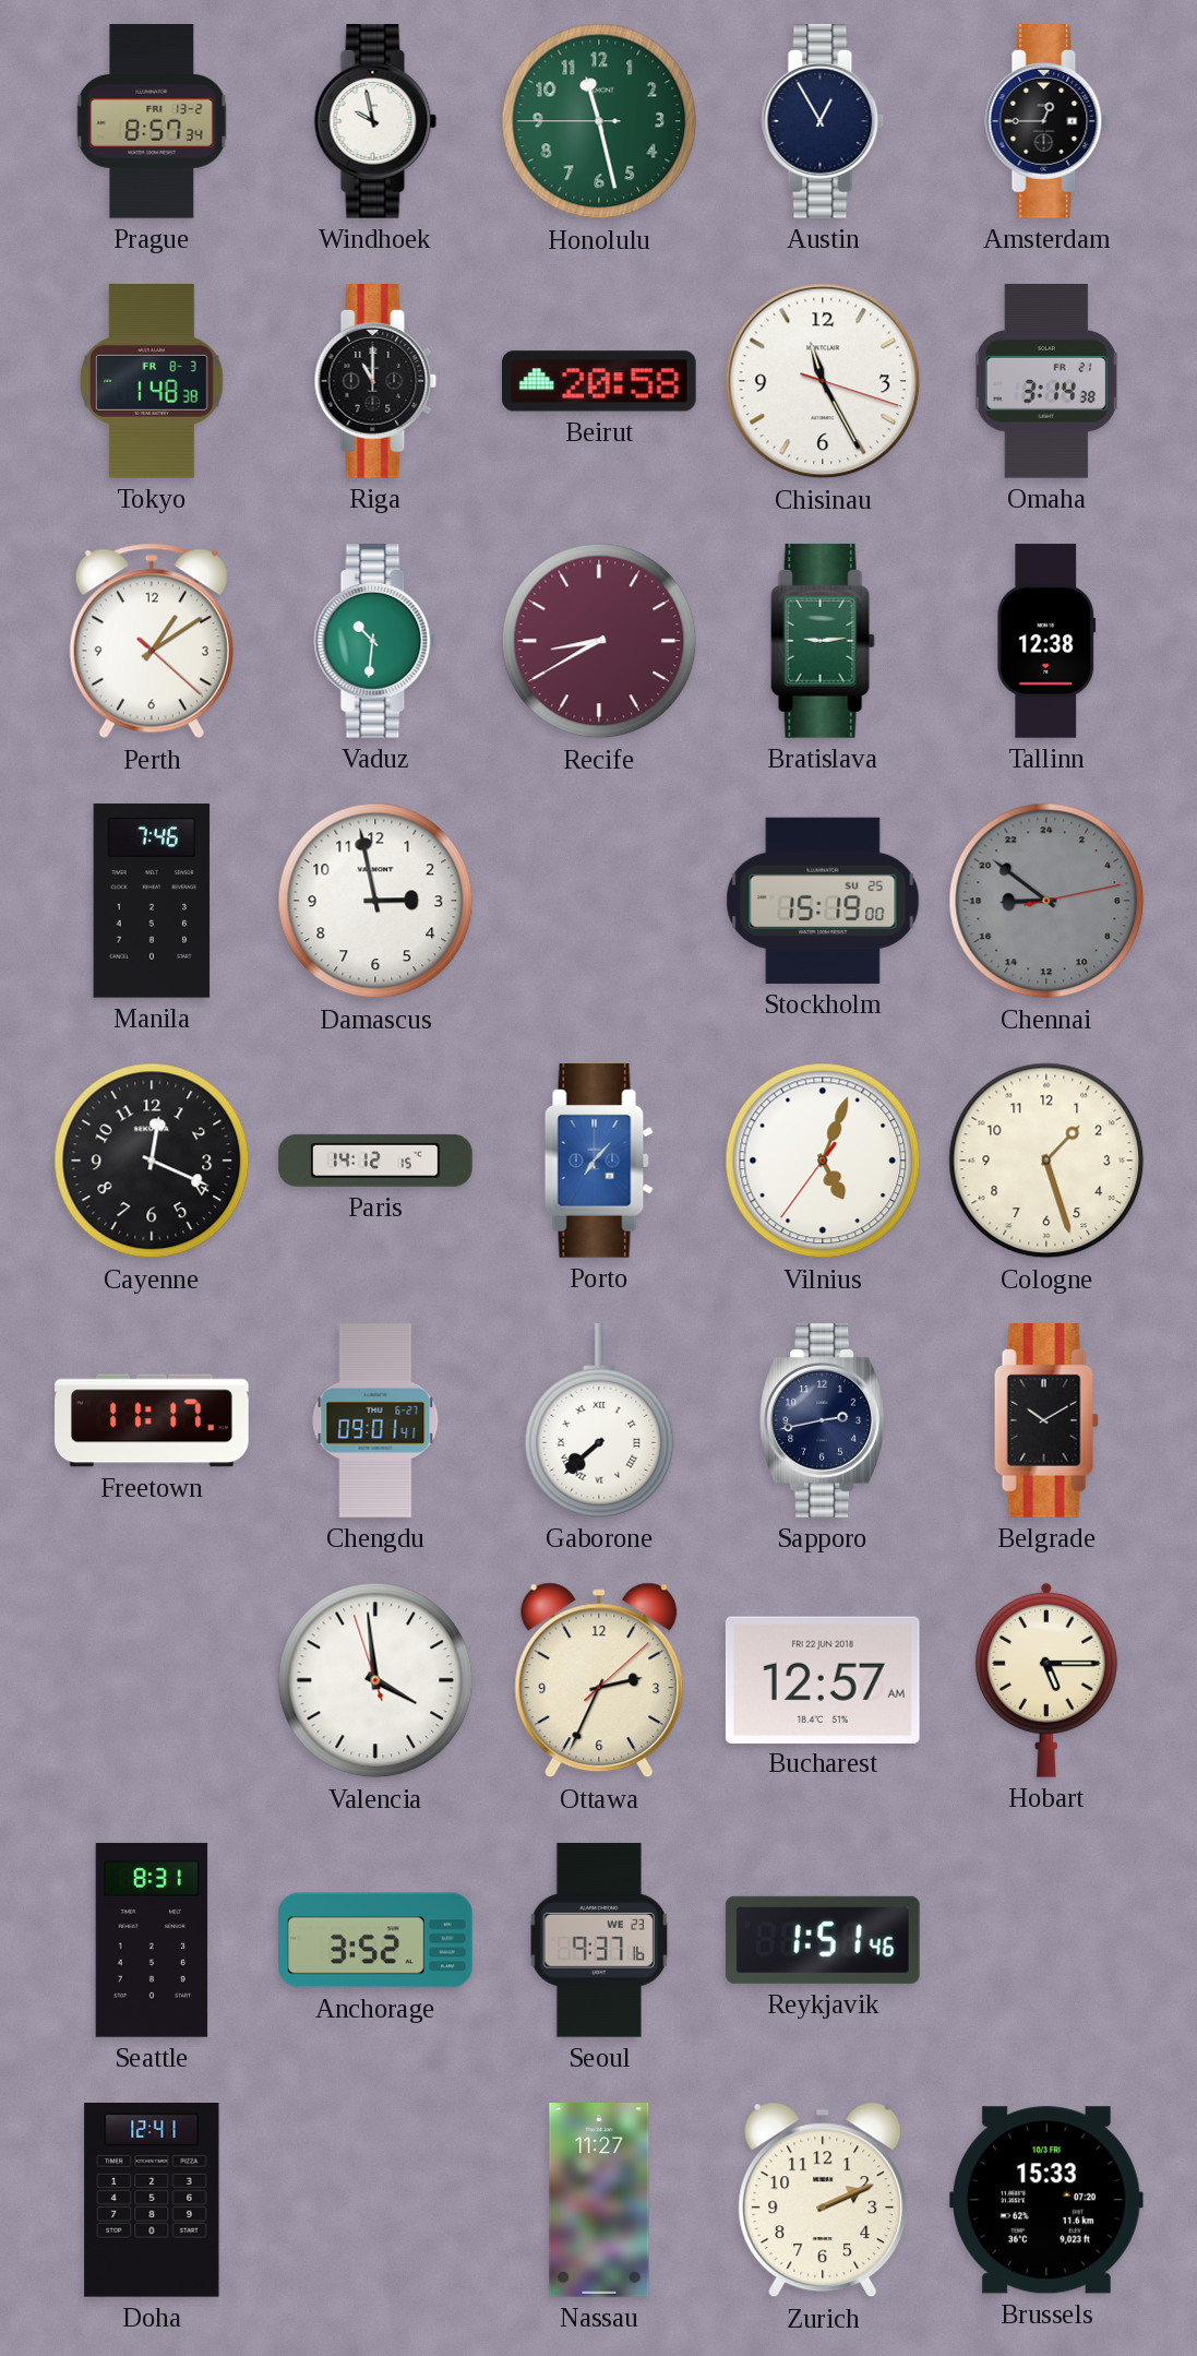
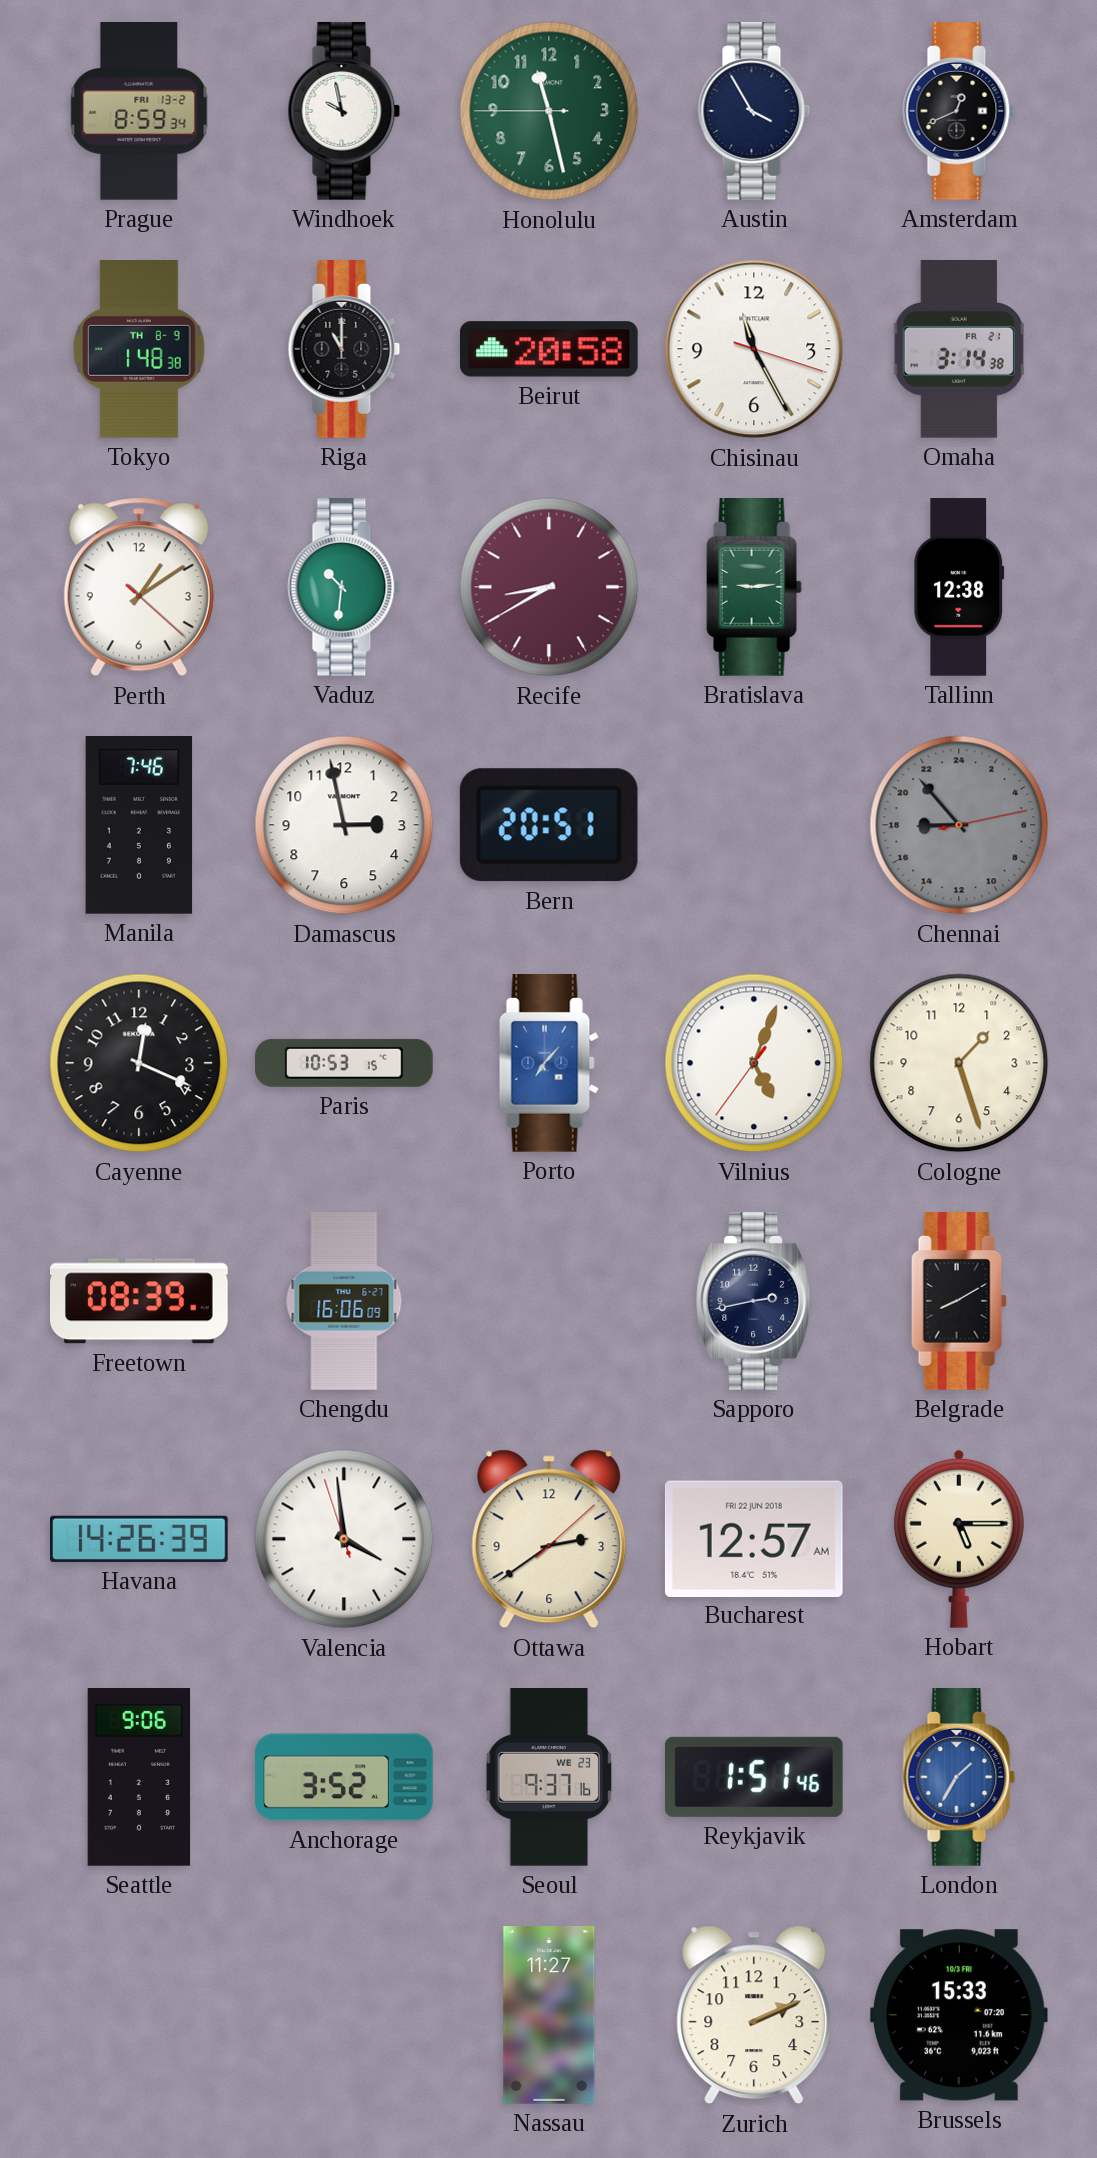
Prague: 8:57 -> 8:59
Austin: 12:55 -> 3:55
Amsterdam: 12:45 -> 12:41
Tokyo date: FR 8-3 -> TH 8-9
Bern: none -> 20:51
Stockholm: 15:19 -> none
Chennai: 17:51 -> 17:53
Paris: 14:12 -> 10:53
Freetown: 11:17 -> 08:39
Chengdu: 09:01 -> 16:06
Gaborone: 7:38 -> none
Belgrade: 10:10 -> 8:10
Havana: none -> 14:26
Ottawa: 2:34 -> 2:39
Seattle: 8:31 -> 9:06
London: none -> 1:35
Doha: 12:41 -> none
